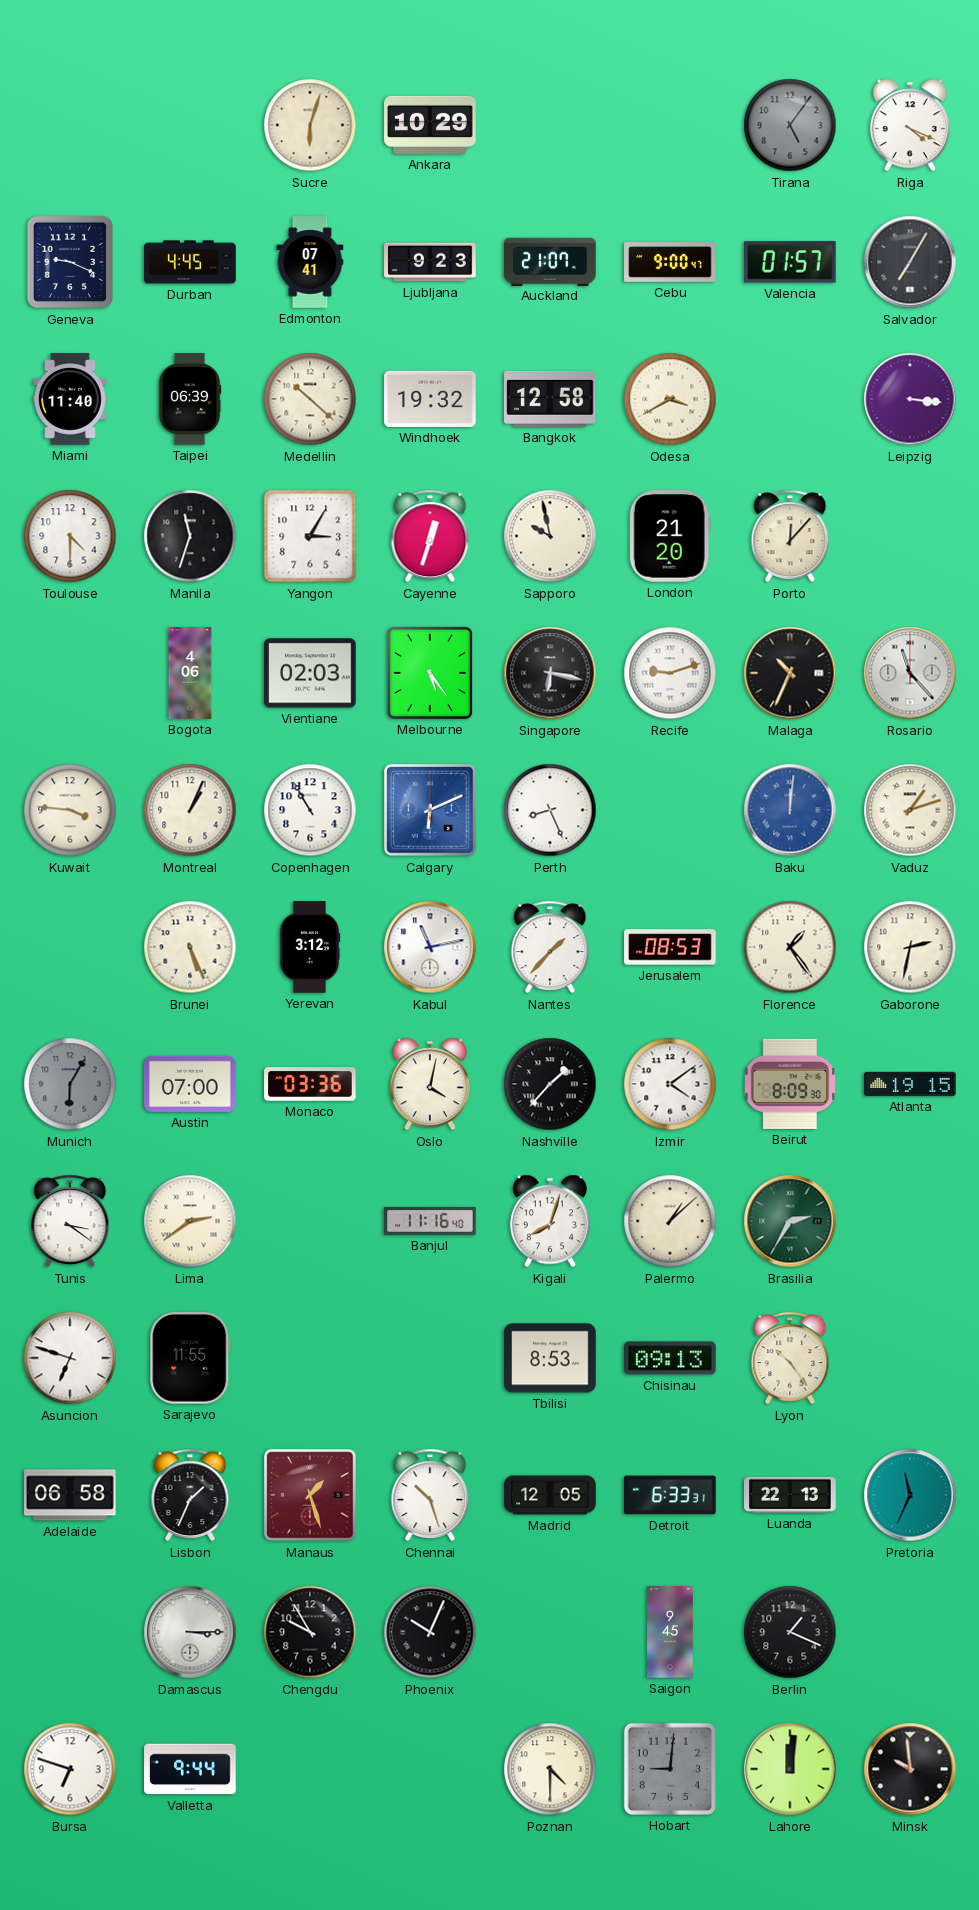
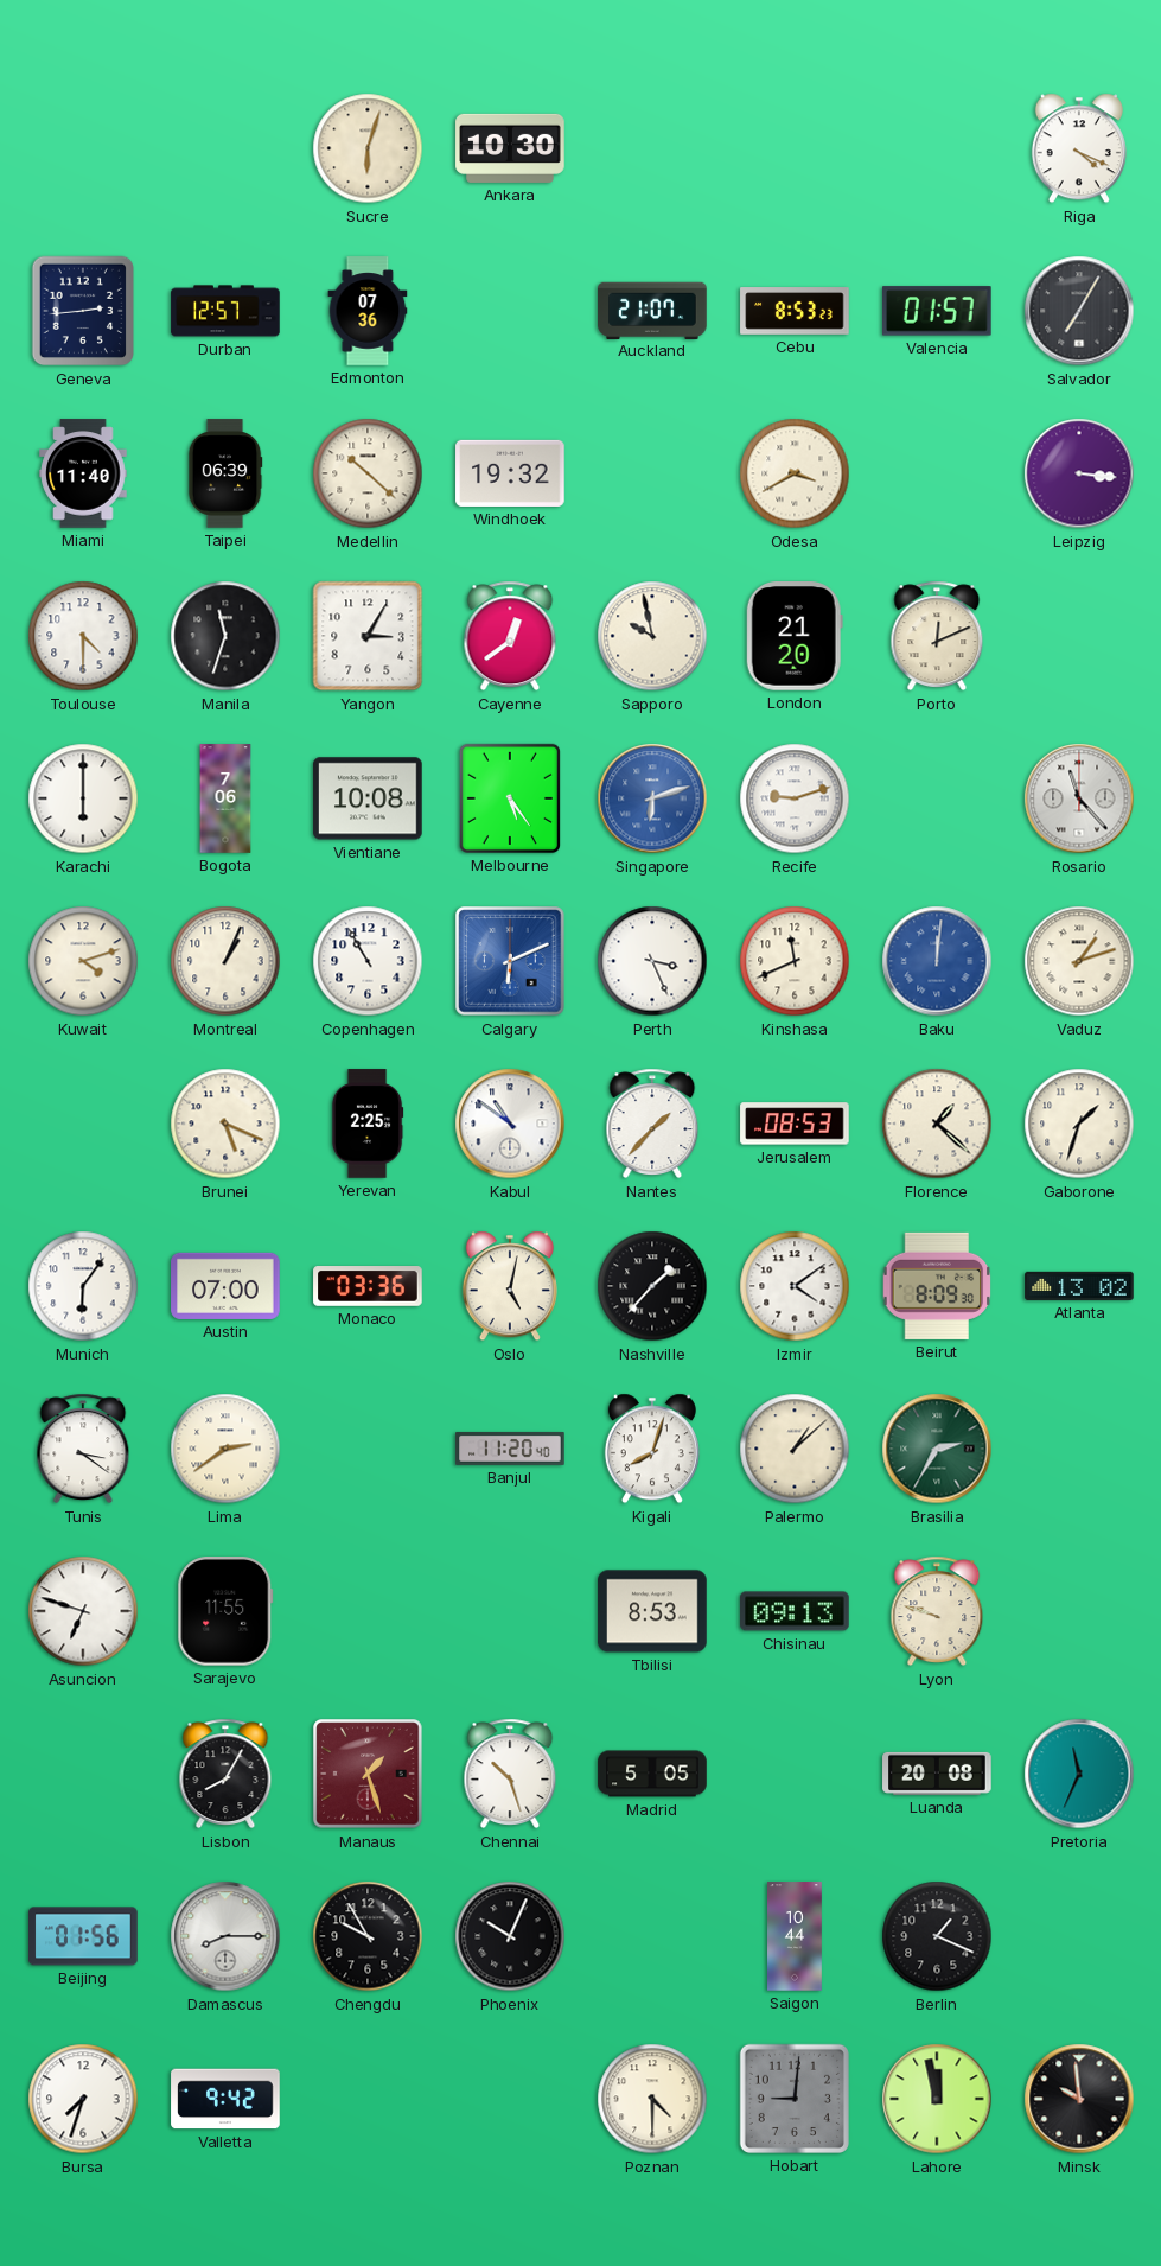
Ankara: 10:29 -> 10:30
Tirana: 5:06 -> none
Geneva: 9:19 -> 2:44
Durban: 4:45 -> 12:57
Edmonton: 07:41 -> 07:36
Ljubljana: 9:23 -> none
Cebu: 9:00 -> 8:53
Bangkok: 12:58 -> none
Cayenne: 12:33 -> 12:39
Porto: 12:07 -> 12:11
Karachi: none -> 6:00
Bogota: 4:06 -> 7:06
Vientiane: 02:03 -> 10:08
Singapore: 6:17 -> 6:12
Singapore dial: black -> blue
Malaga: 10:34 -> none
Kuwait: 3:46 -> 4:12
Perth: 8:26 -> 3:26
Kinshasa: none -> 11:41
Brunei: 5:26 -> 5:19
Yerevan: 3:12 -> 2:25
Kabul: 11:13 -> 10:51
Florence: 1:24 -> 1:22
Gaborone: 2:32 -> 1:33
Munich: 6:05 -> 6:06
Munich dial: grey -> white
Oslo: 4:02 -> 5:02
Atlanta: 19:15 -> 13:02
Banjul: 11:16 -> 11:20
Lyon: 10:24 -> 9:48
Adelaide: 06:58 -> none
Lisbon: 1:34 -> 8:05
Madrid: 12:05 -> 5:05
Detroit: 6:33 -> none
Luanda: 22:13 -> 20:08
Beijing: none -> 01:56
Damascus: 3:15 -> 8:15
Saigon: 9:45 -> 10:44
Bursa: 6:48 -> 7:33
Valletta: 9:44 -> 9:42
Lahore: 12:01 -> 11:58
